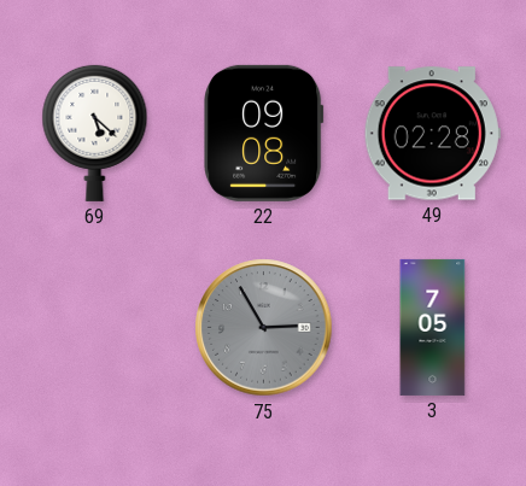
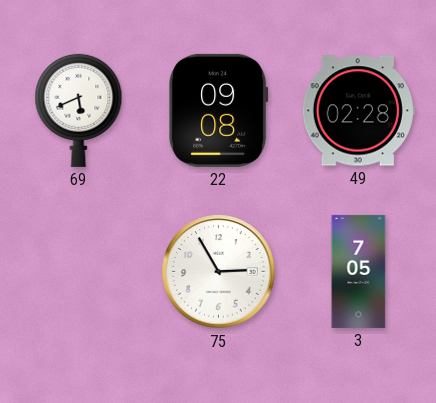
69: 5:22 -> 5:41
75 dial: grey -> white
